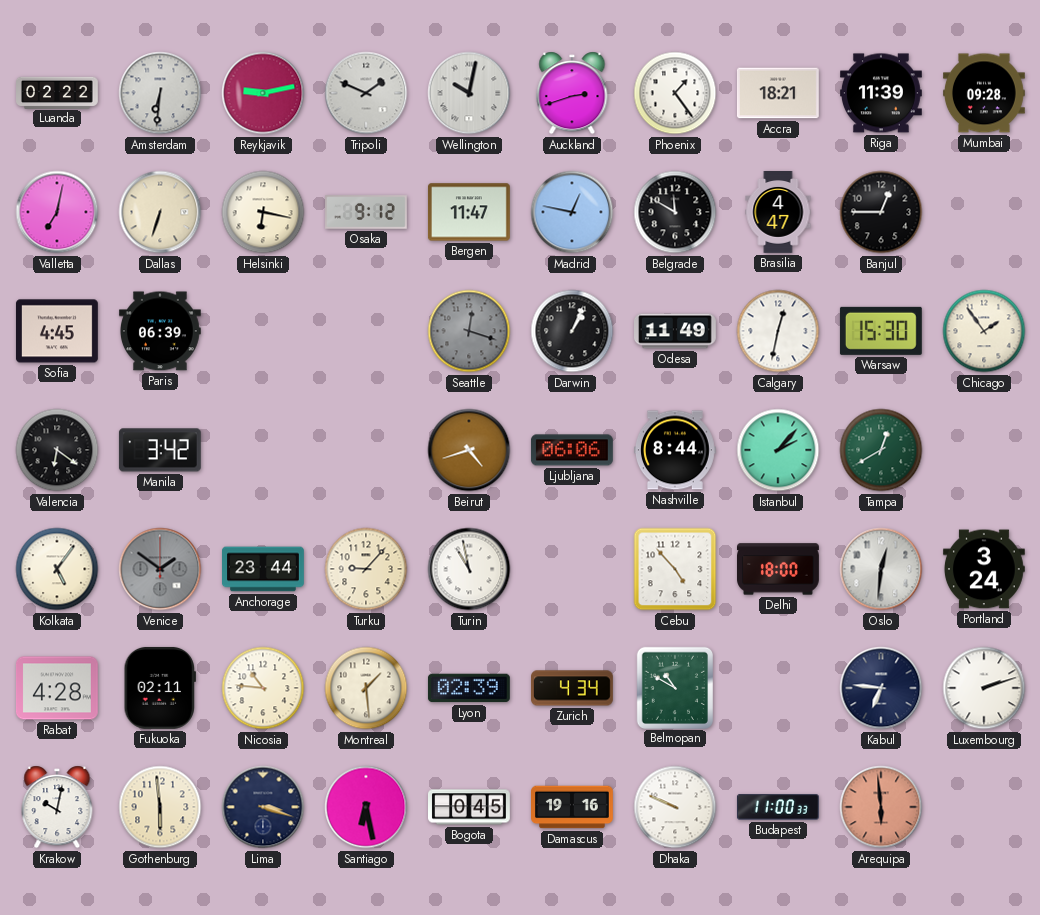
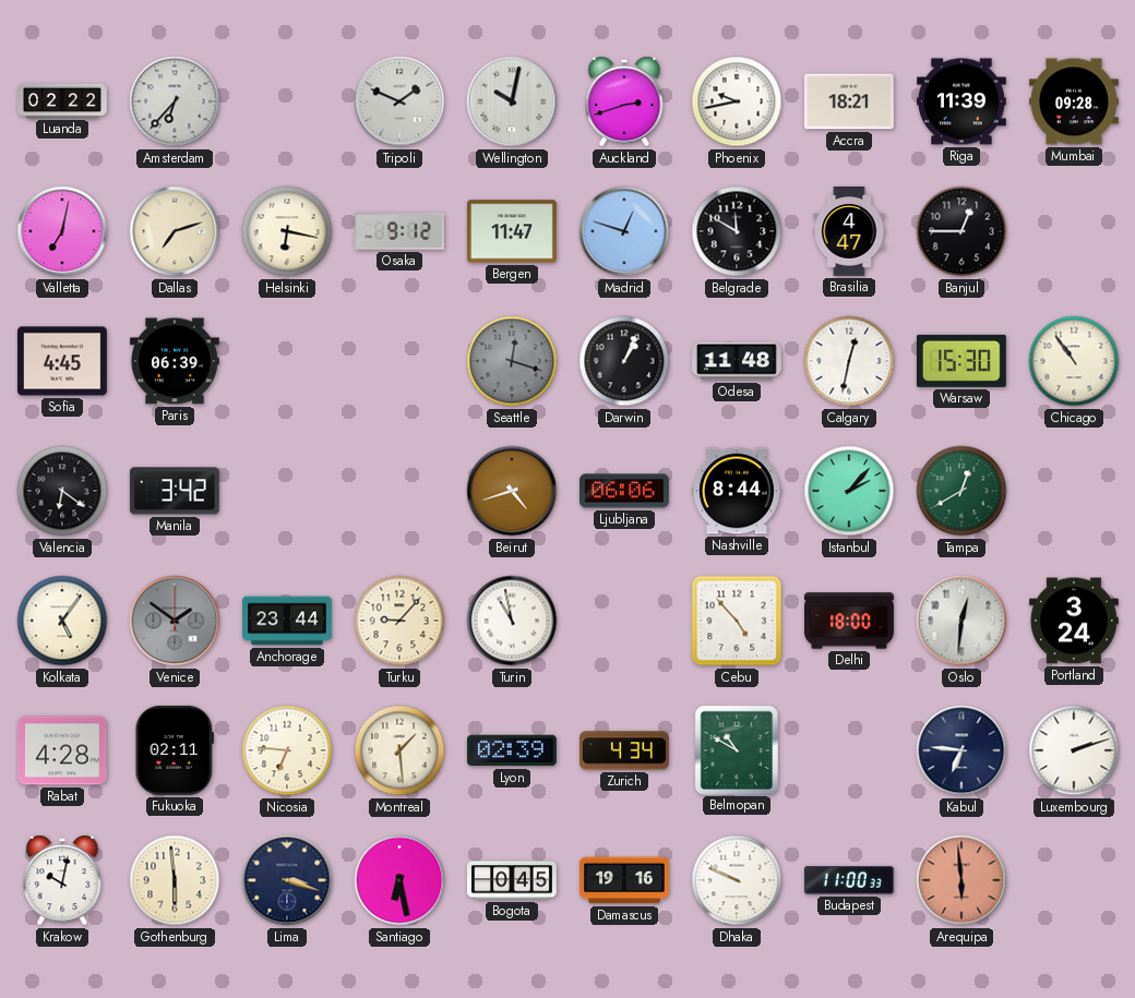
Amsterdam: 6:31 -> 6:37
Reykjavik: 9:13 -> none
Phoenix: 1:24 -> 9:43
Dallas: 6:33 -> 7:12
Madrid: 12:47 -> 12:48
Odesa: 11:49 -> 11:48
Chicago: 1:54 -> 10:54
Nicosia: 10:46 -> 6:46
